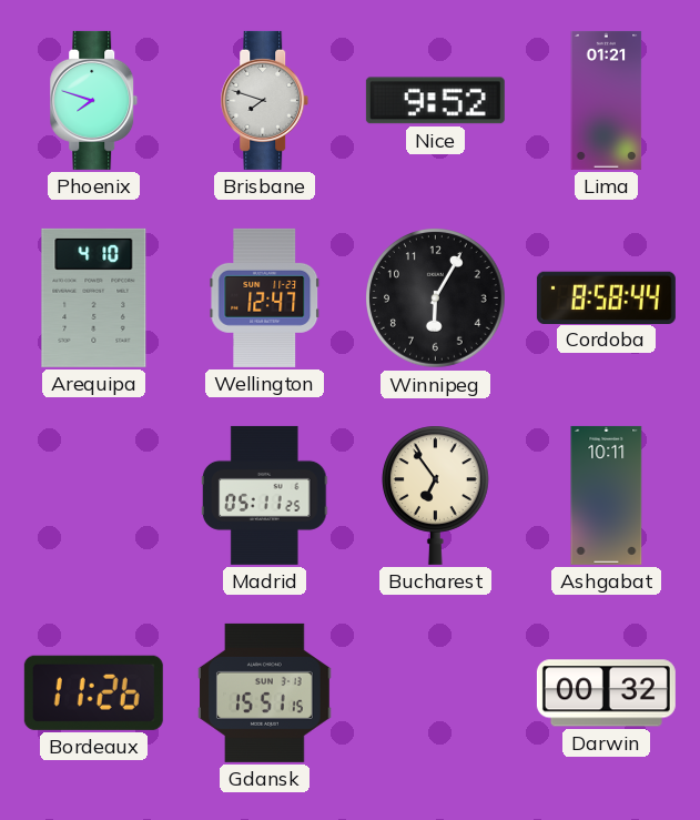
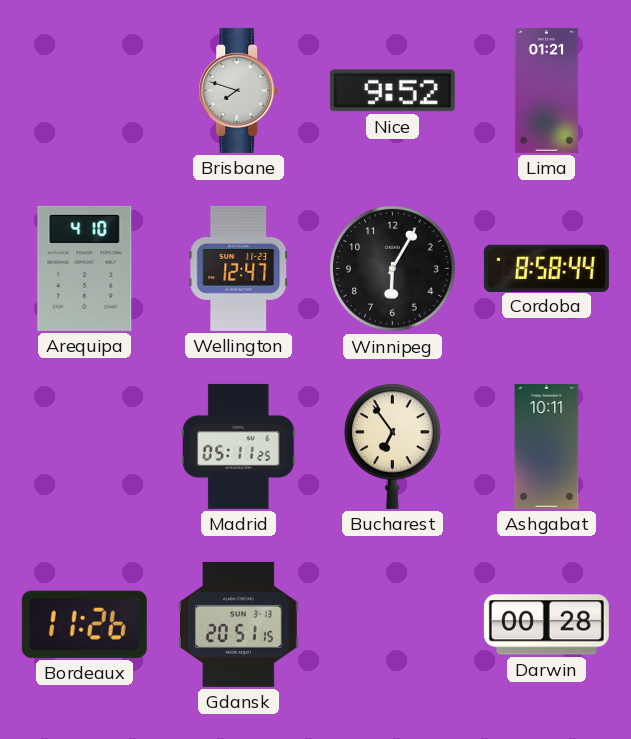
Phoenix: 7:48 -> none
Gdansk: 15:51 -> 20:51
Darwin: 00:32 -> 00:28
